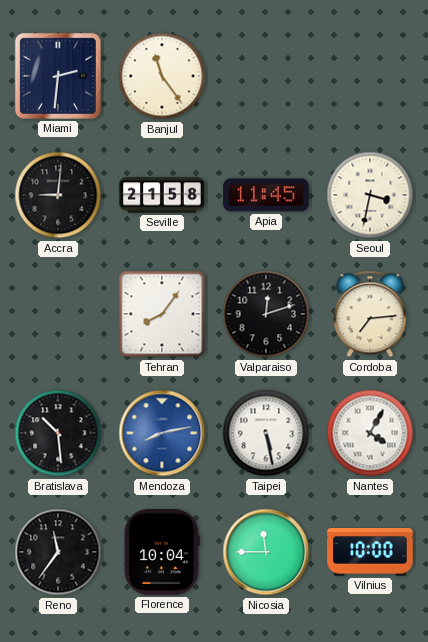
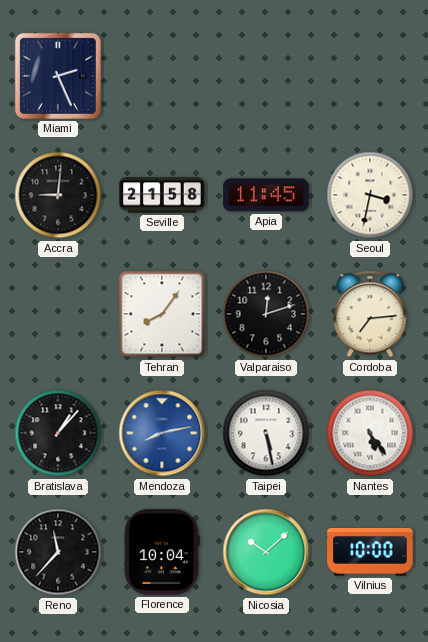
Miami: 2:31 -> 2:26
Banjul: 11:24 -> none
Bratislava: 10:29 -> 1:07
Nantes: 4:05 -> 5:24
Reno: 11:36 -> 11:37
Nicosia: 11:45 -> 10:08
